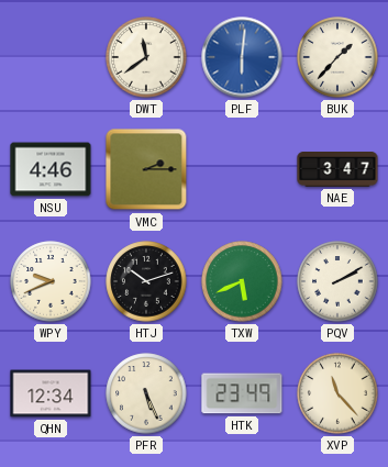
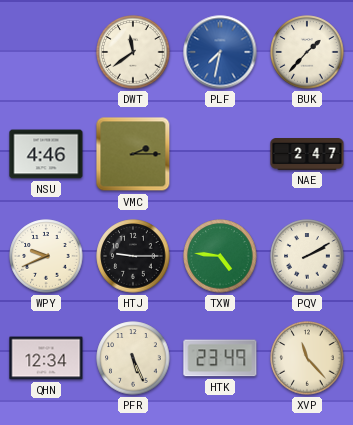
PLF: 6:01 -> 7:32
NAE: 3:47 -> 2:47
HTJ: 10:12 -> 9:15
TXW: 5:41 -> 4:46
